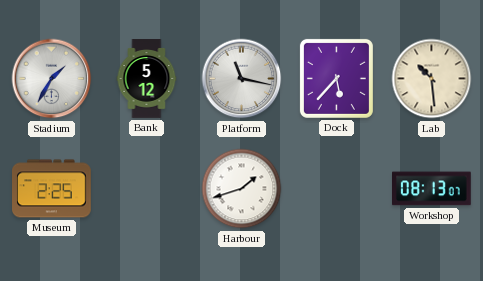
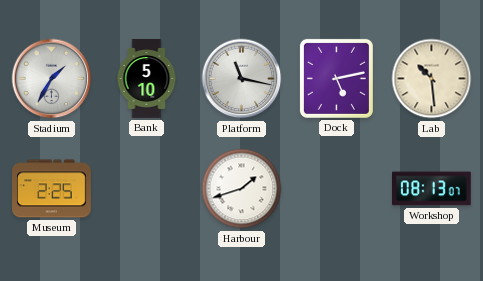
Bank: 5:12 -> 5:10
Dock: 5:37 -> 5:13
